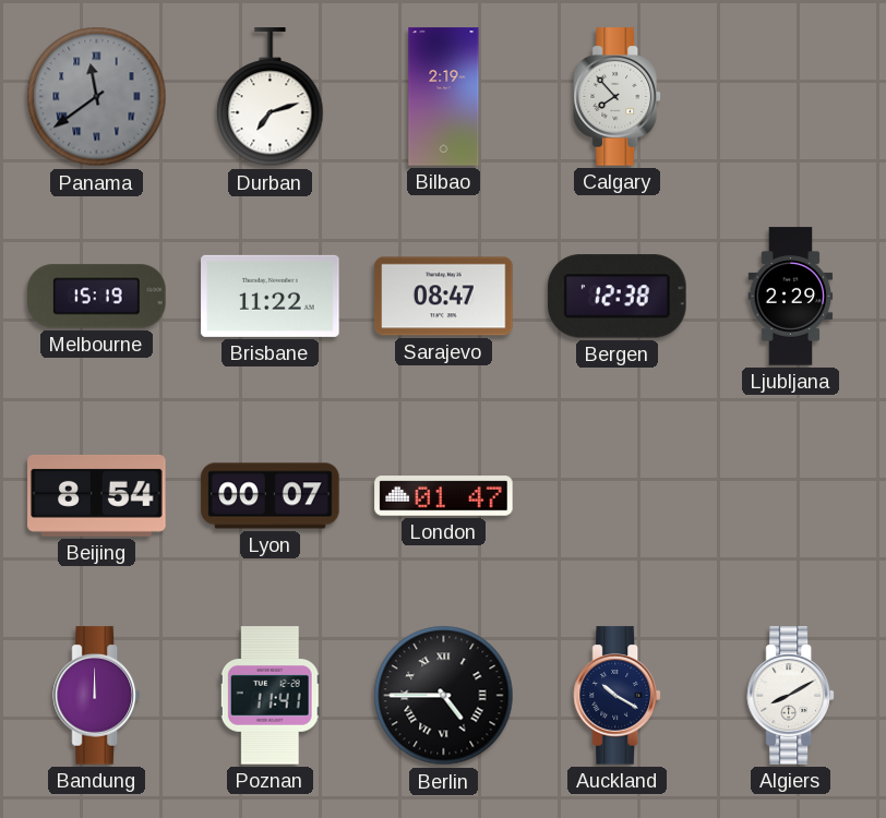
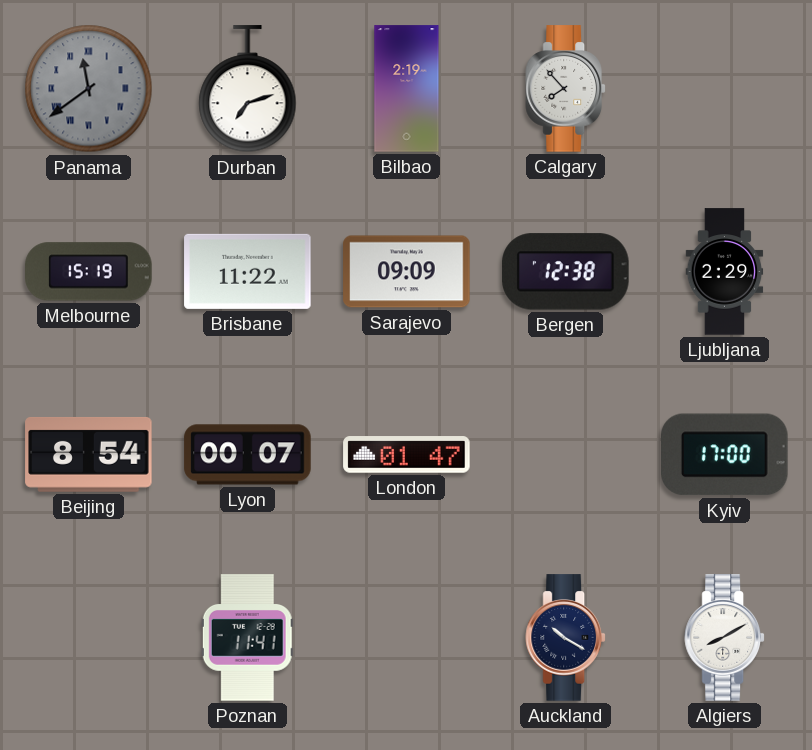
Sarajevo: 08:47 -> 09:09
Kyiv: none -> 17:00
Bandung: 12:00 -> none
Berlin: 4:45 -> none
